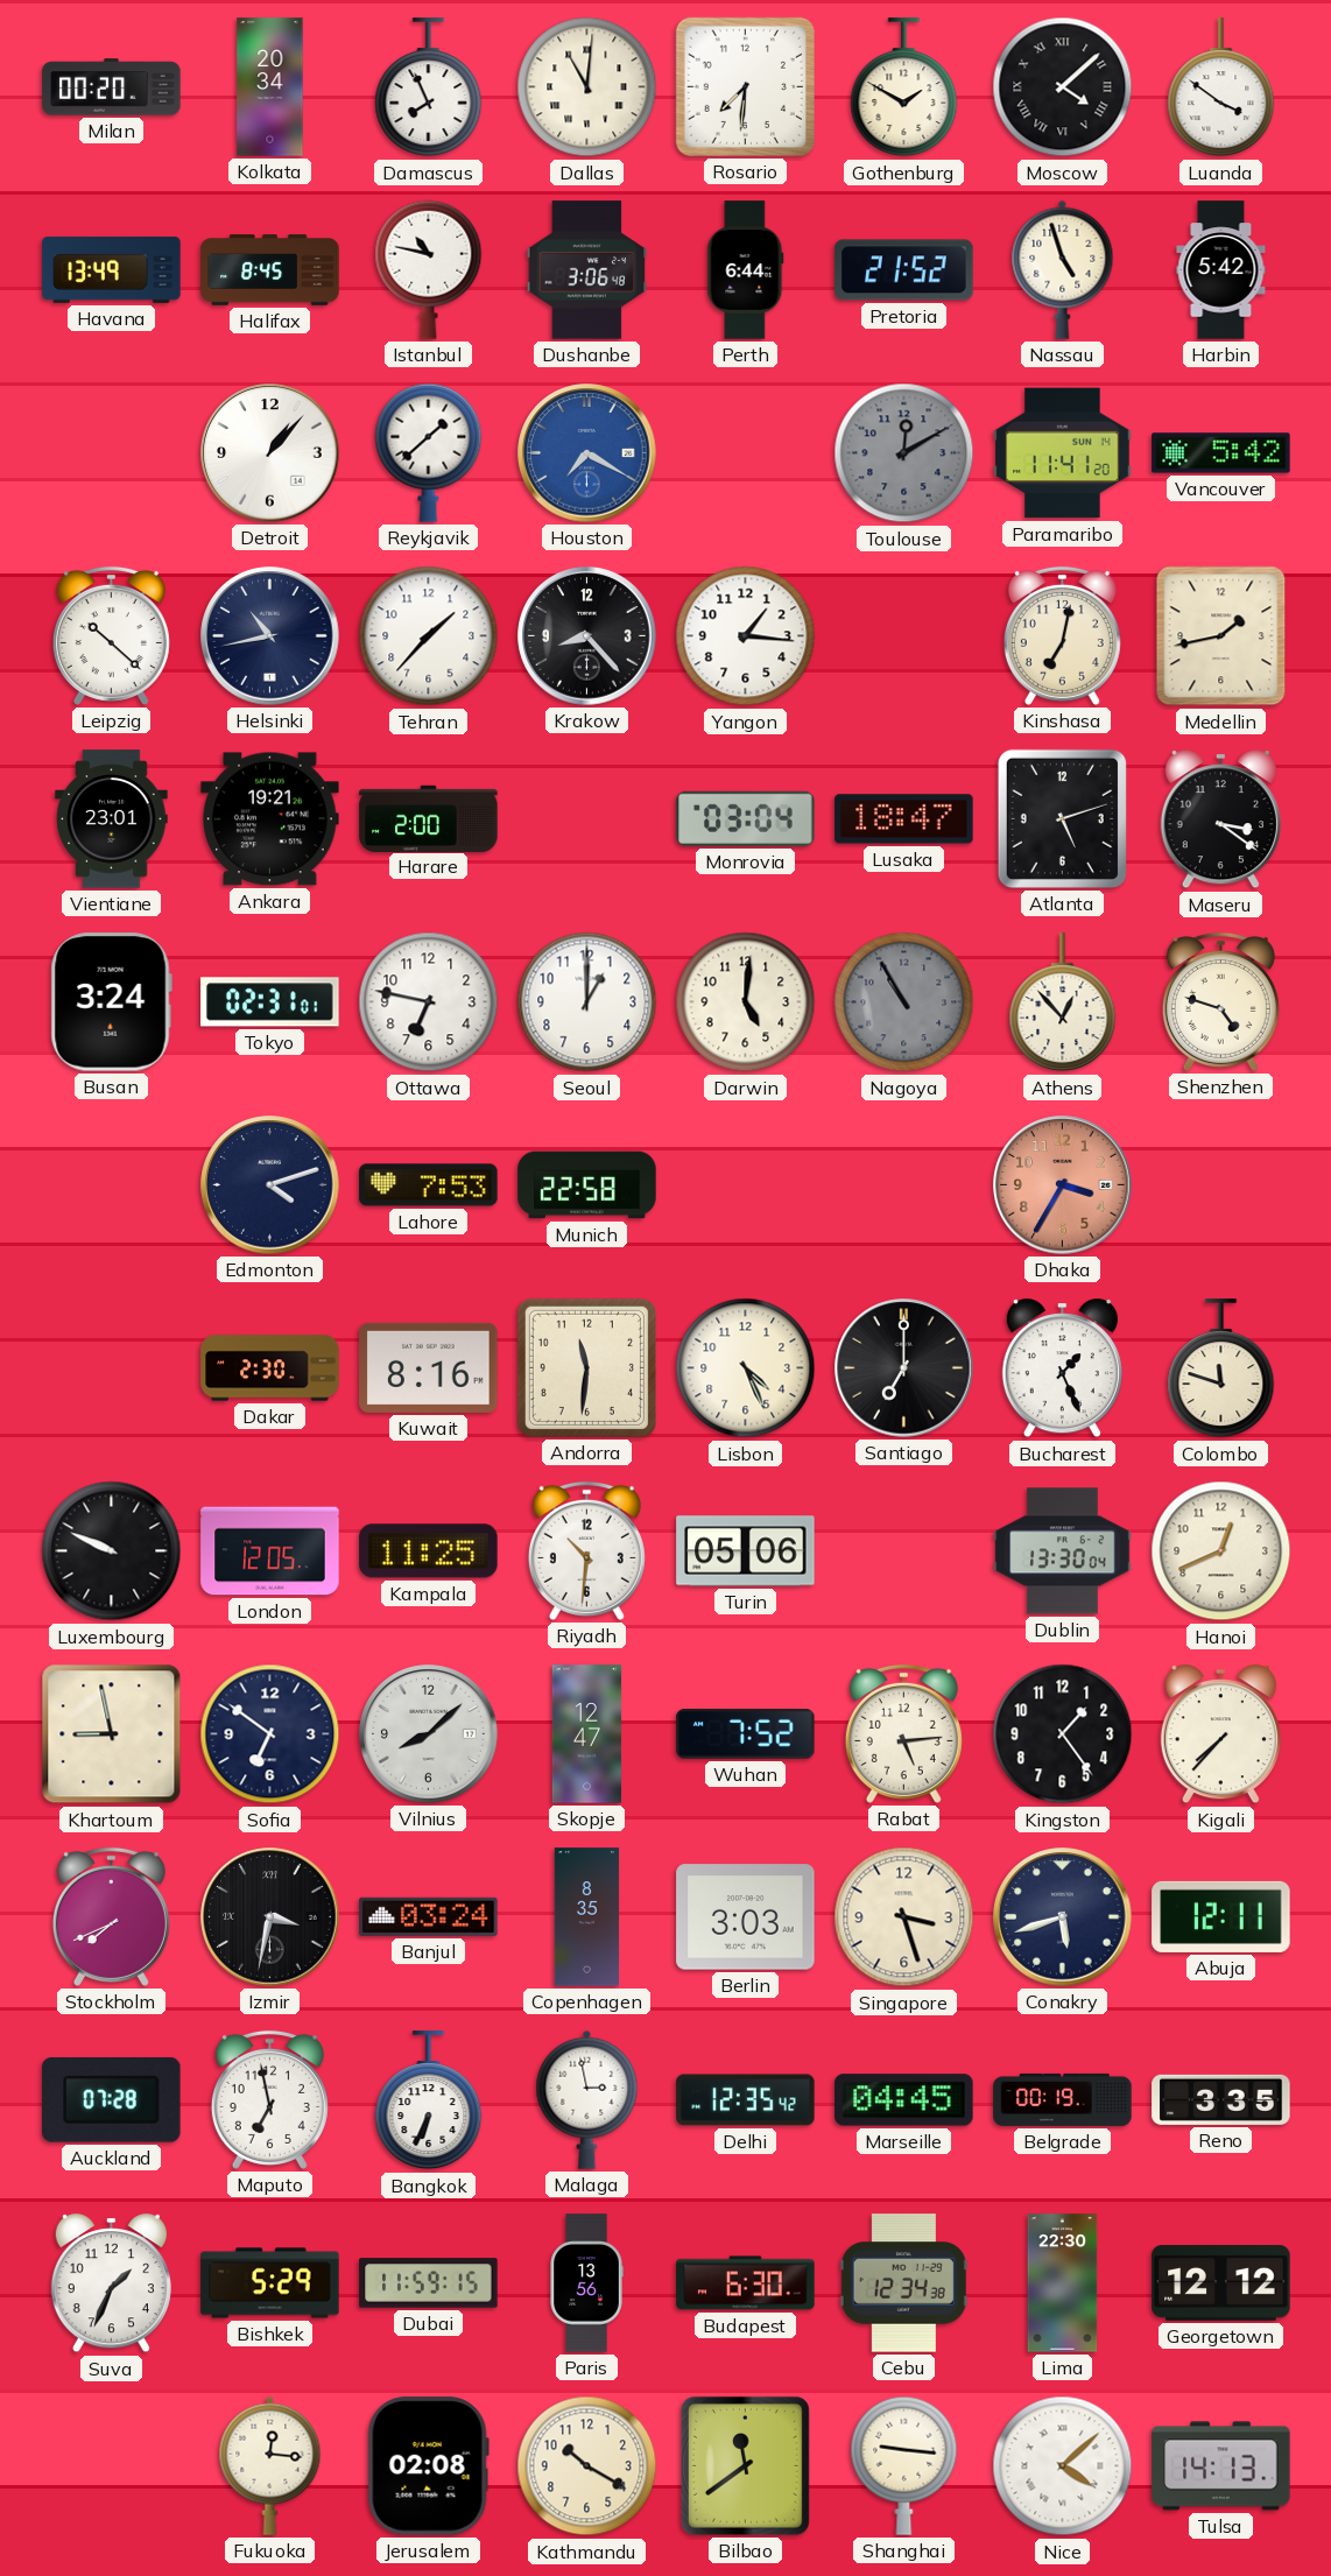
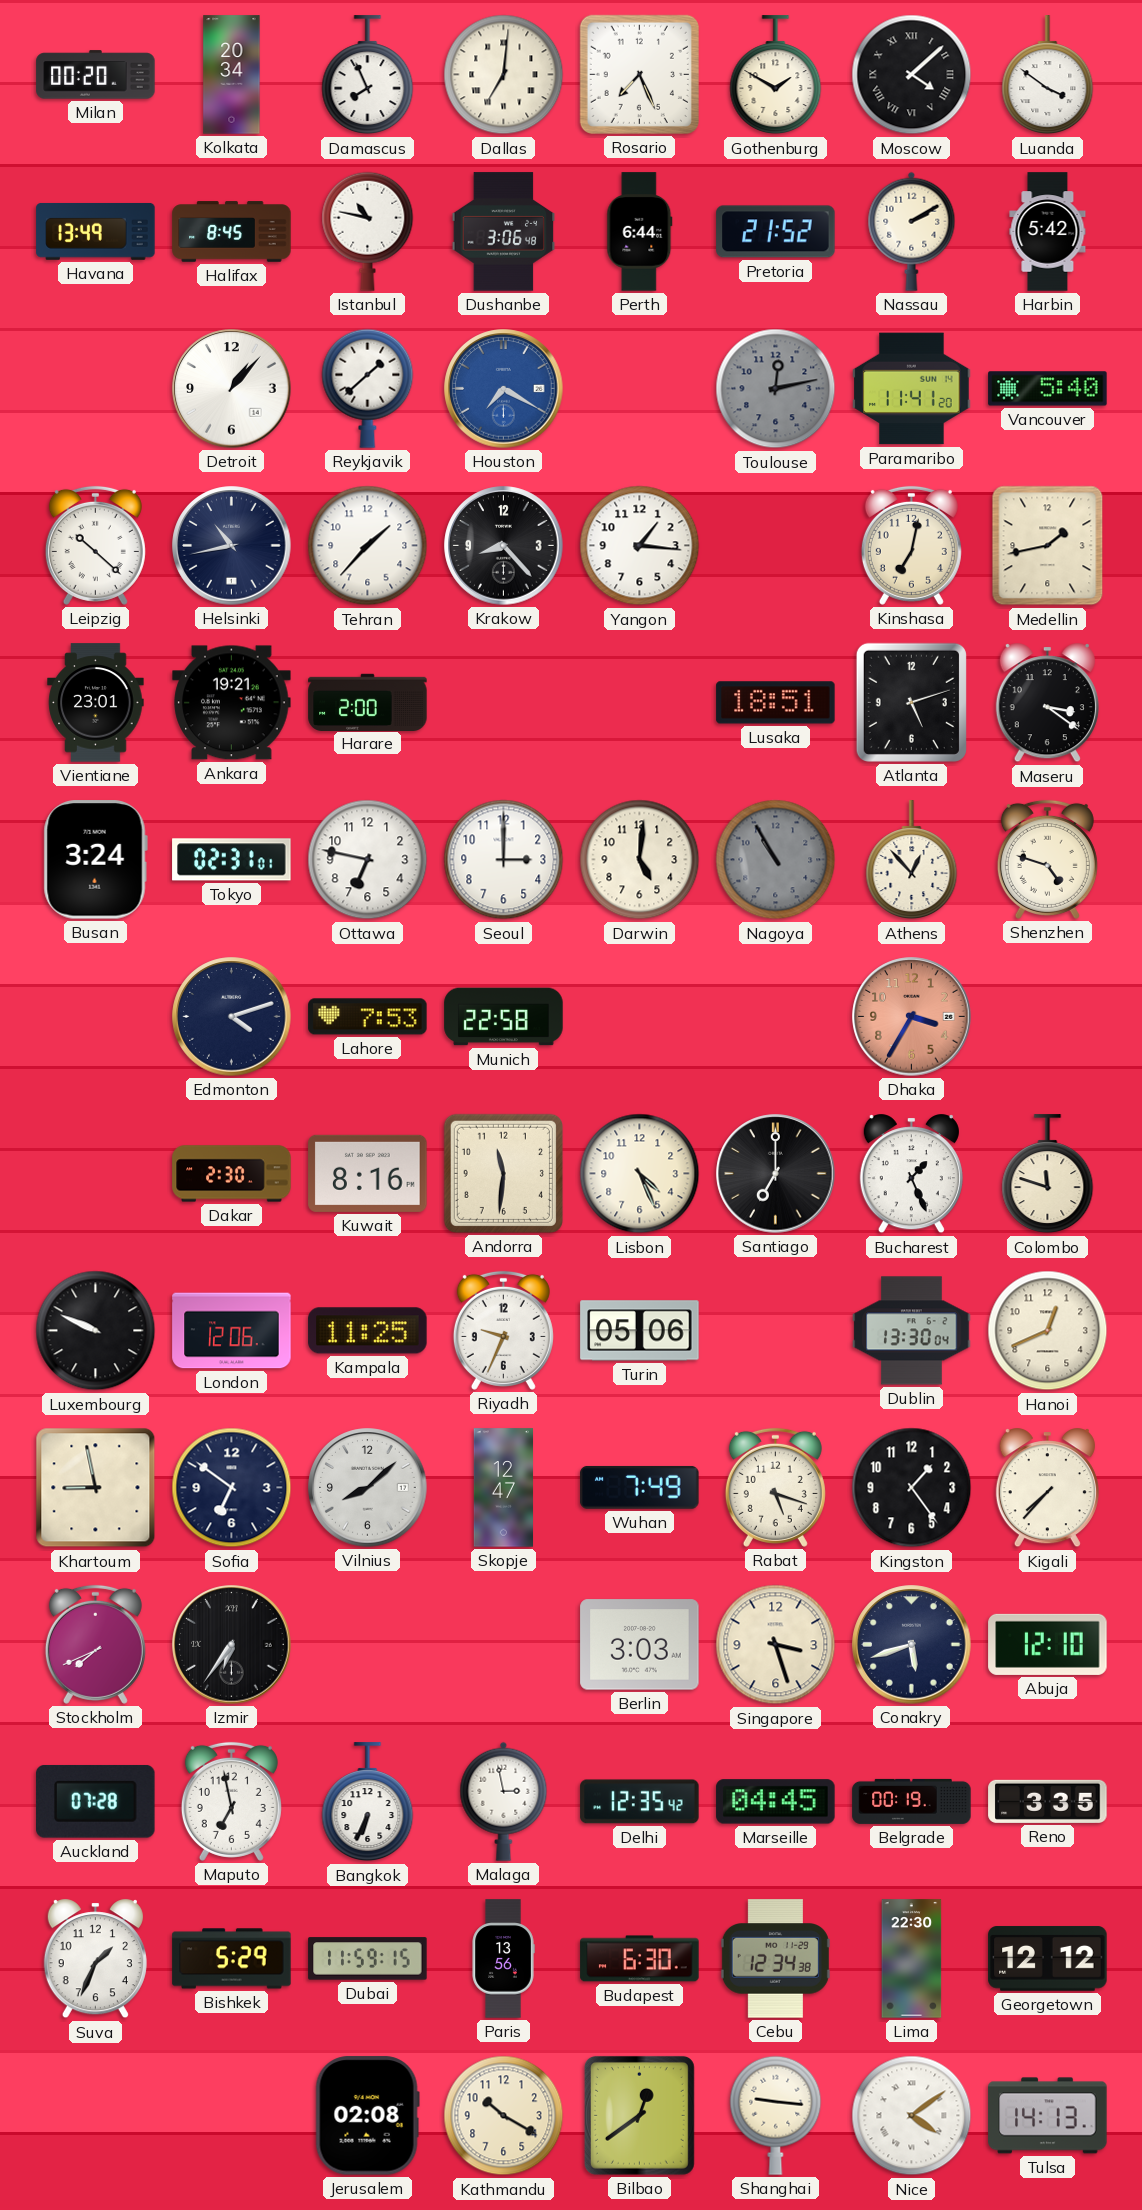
Dallas: 11:01 -> 7:01
Rosario: 7:31 -> 7:26
Nassau: 4:57 -> 2:10
Toulouse: 12:10 -> 12:13
Vancouver: 5:42 -> 5:40
Monrovia: 03:04 -> none
Lusaka: 18:47 -> 18:51
Seoul: 1:00 -> 3:00
London: 12:05 -> 12:06
Riyadh: 10:31 -> 9:34
Wuhan: 7:52 -> 7:49
Rabat: 5:14 -> 5:18
Izmir: 3:32 -> 6:36
Banjul: 03:24 -> none
Copenhagen: 8:35 -> none
Abuja: 12:11 -> 12:10
Fukuoka: 12:16 -> none
Bilbao: 11:39 -> 12:39
Nice: 4:08 -> 4:09
